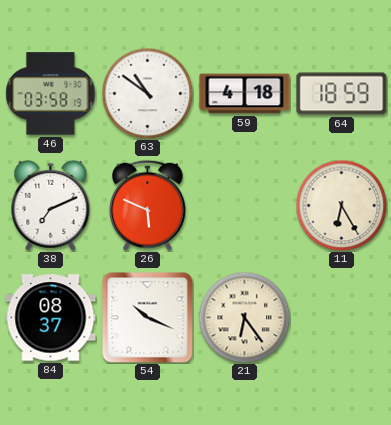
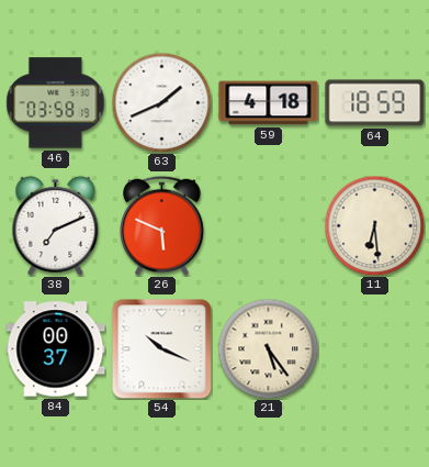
63: 10:51 -> 1:41
11: 6:25 -> 6:29
84: 08:37 -> 00:37
21: 6:24 -> 5:24
